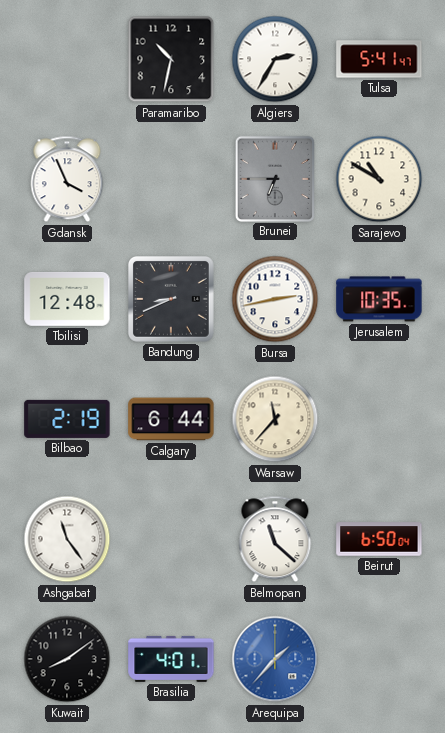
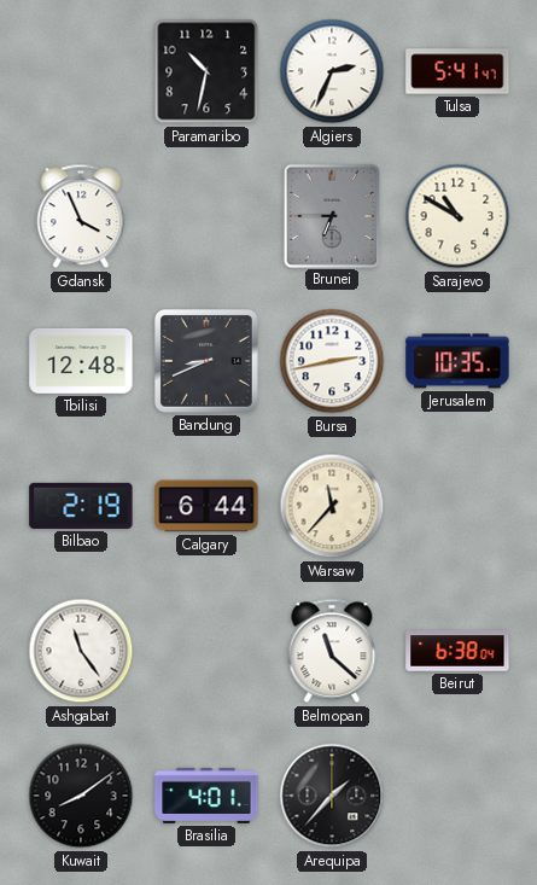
Algiers: 2:35 -> 2:34
Beirut: 6:50 -> 6:38
Arequipa dial: blue -> black
